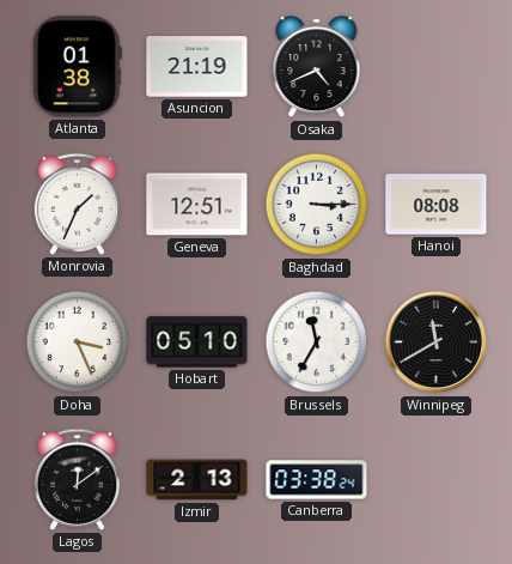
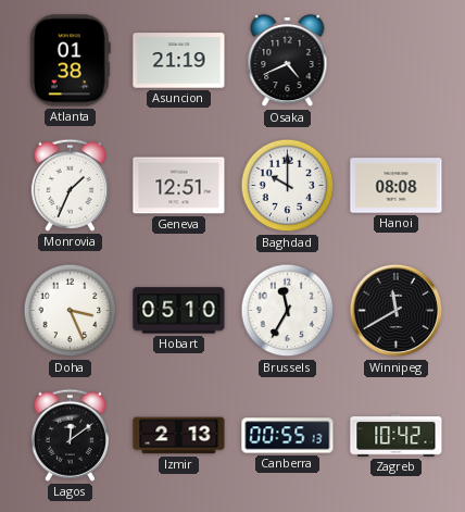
Baghdad: 3:15 -> 10:00
Canberra: 03:38 -> 00:55
Zagreb: none -> 10:42
